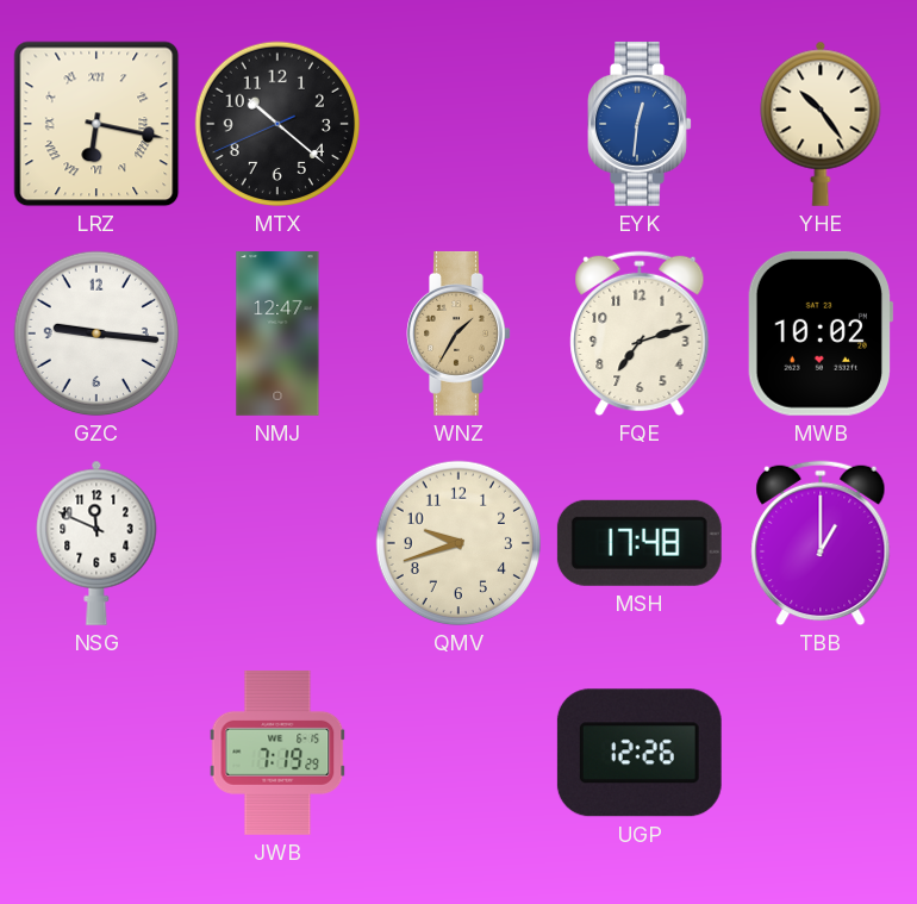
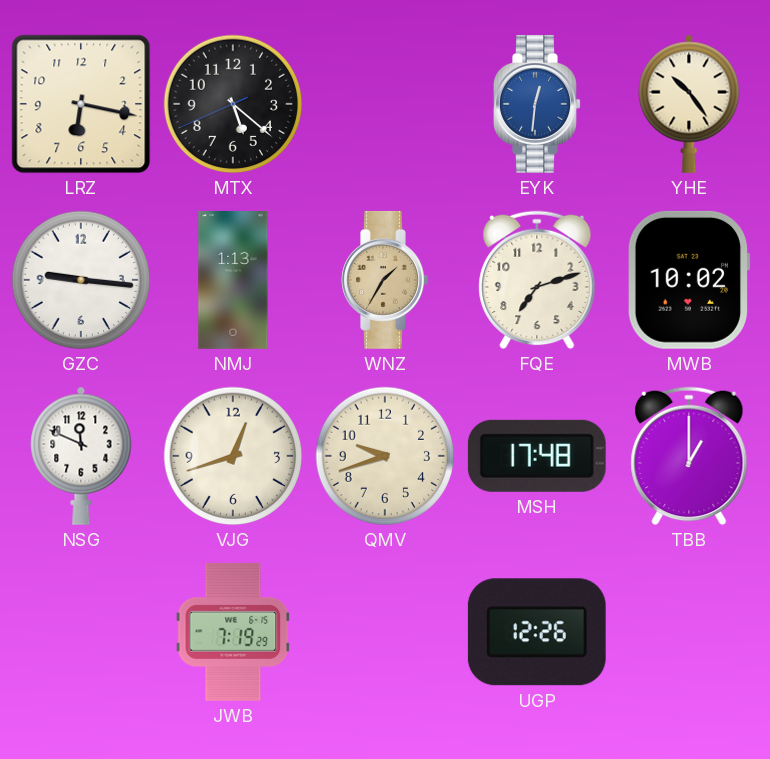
LRZ numerals: Roman -> Arabic
MTX: 10:21 -> 5:21
NMJ: 12:47 -> 1:13
VJG: none -> 12:42
